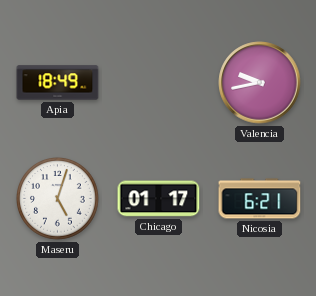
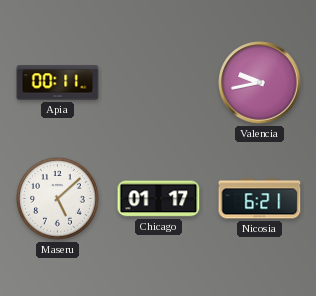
Apia: 18:49 -> 00:11
Maseru: 5:03 -> 5:08
